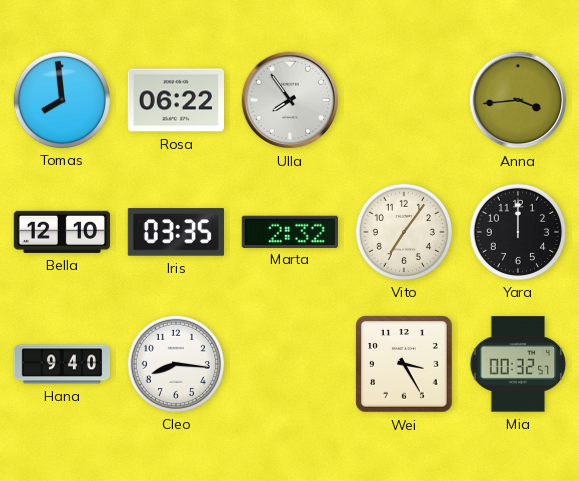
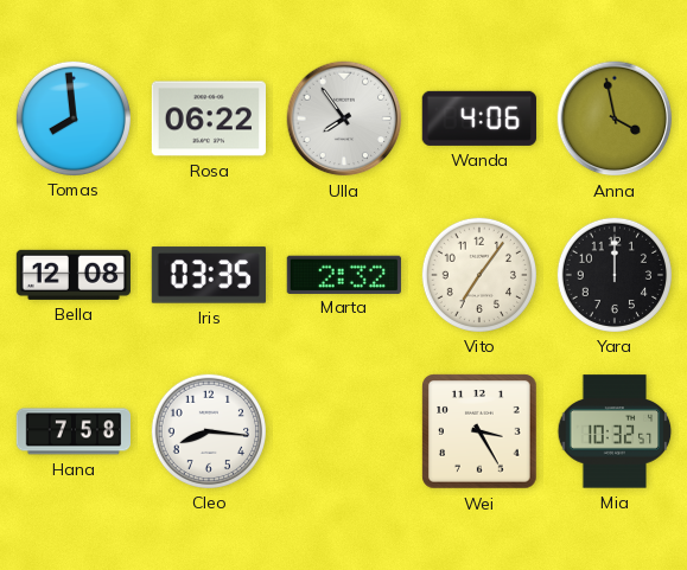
Wanda: none -> 4:06
Anna: 3:44 -> 3:58
Bella: 12:10 -> 12:08
Hana: 9:40 -> 7:58
Mia: 00:32 -> 10:32
